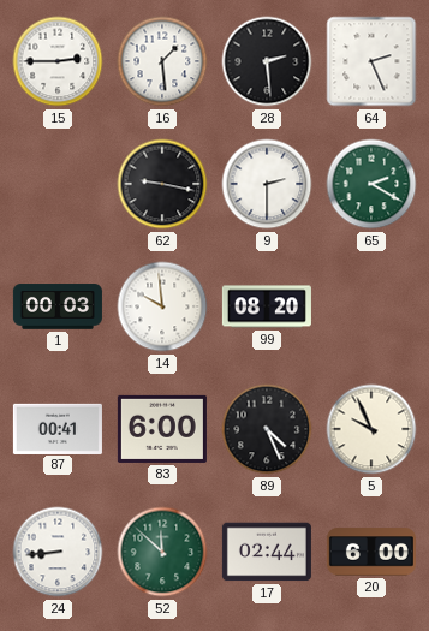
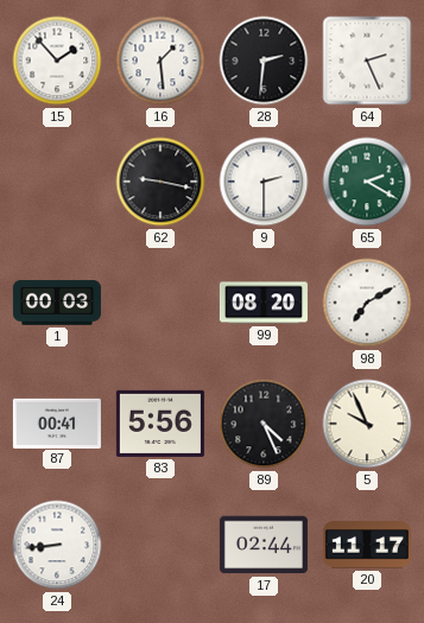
15: 2:45 -> 1:53
28: 2:29 -> 2:31
14: 9:59 -> none
98: none -> 7:10
83: 6:00 -> 5:56
52: 11:52 -> none
20: 6:00 -> 11:17
